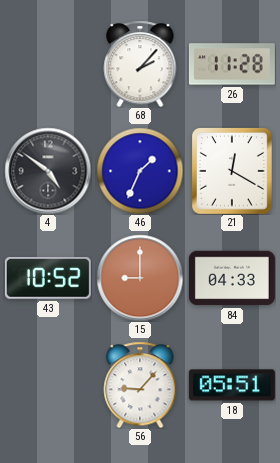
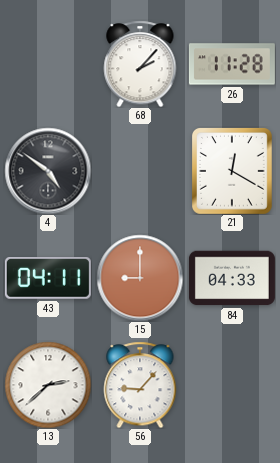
46: 1:34 -> none
43: 10:52 -> 04:11
13: none -> 2:38
18: 05:51 -> none
